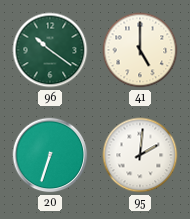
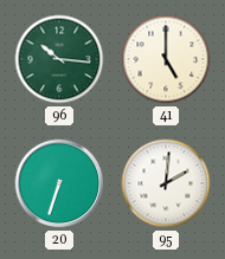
96: 10:21 -> 10:16
